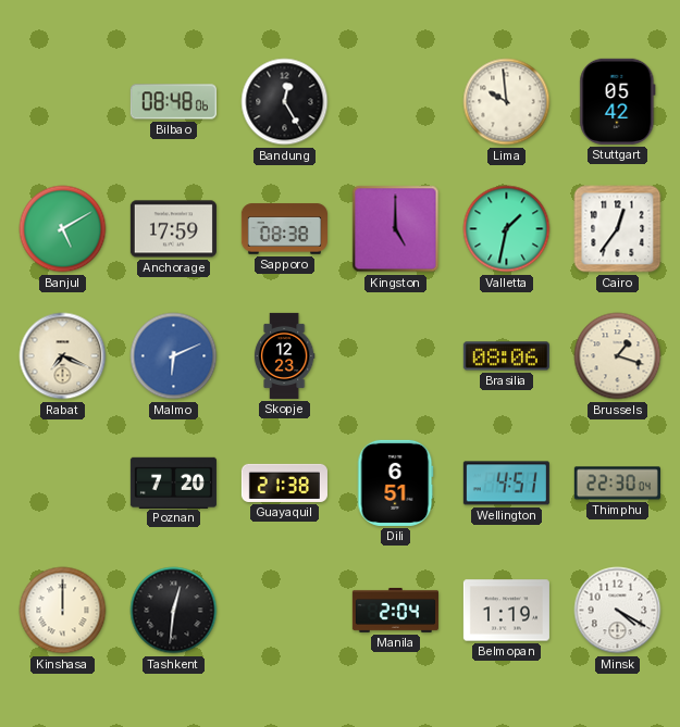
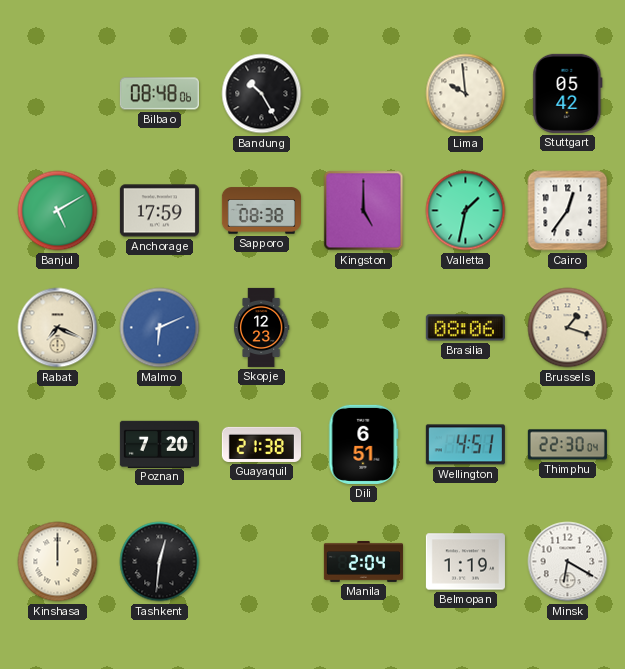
Bandung: 12:25 -> 10:25
Minsk: 4:20 -> 6:20
